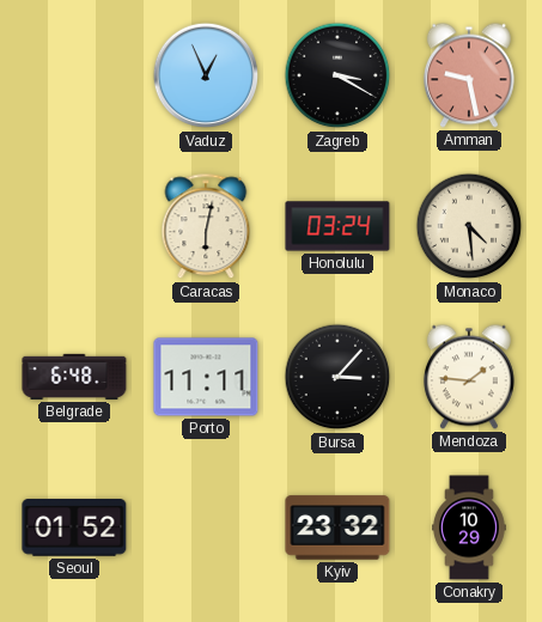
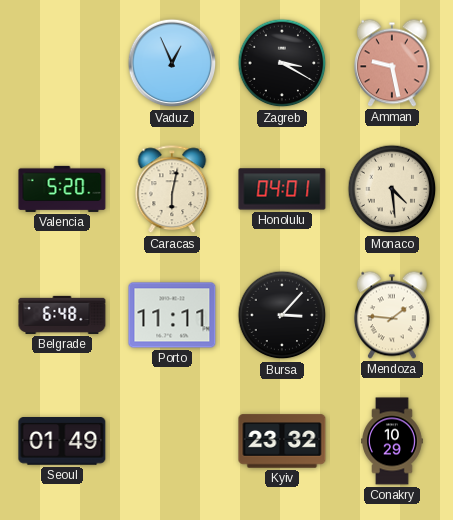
Valencia: none -> 5:20
Honolulu: 03:24 -> 04:01
Seoul: 01:52 -> 01:49
